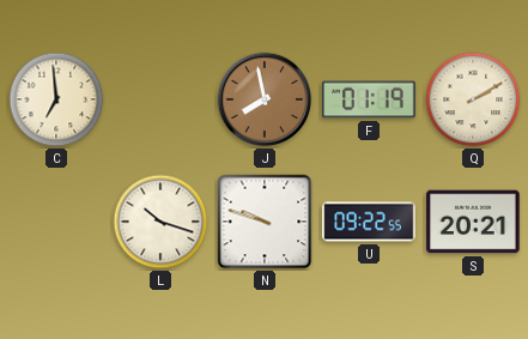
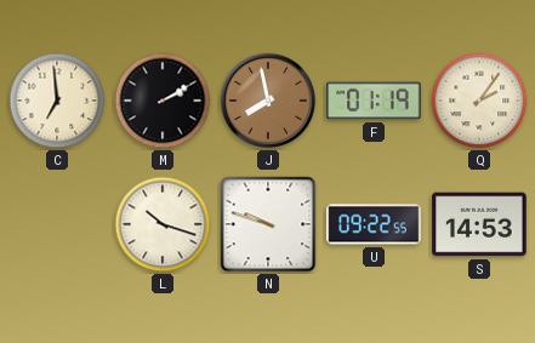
M: none -> 2:10
Q: 2:10 -> 2:06
S: 20:21 -> 14:53
